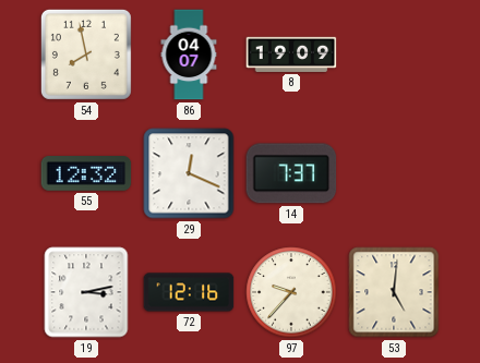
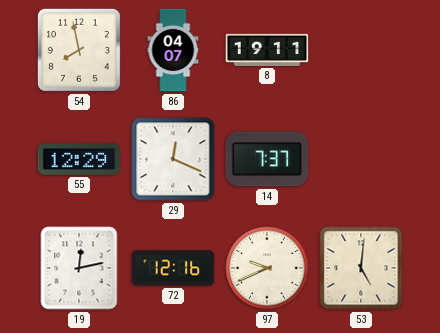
8: 19:09 -> 19:11
55: 12:32 -> 12:29
19: 3:13 -> 12:13
97: 9:37 -> 9:41
